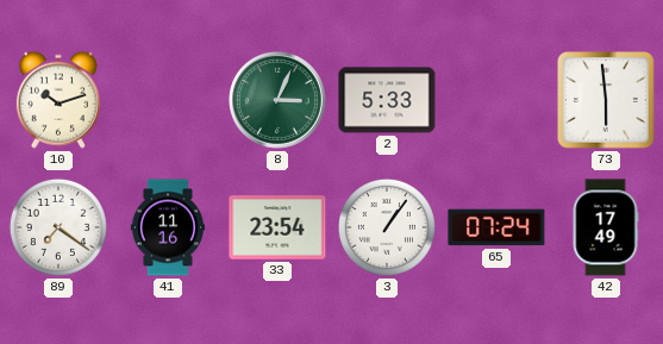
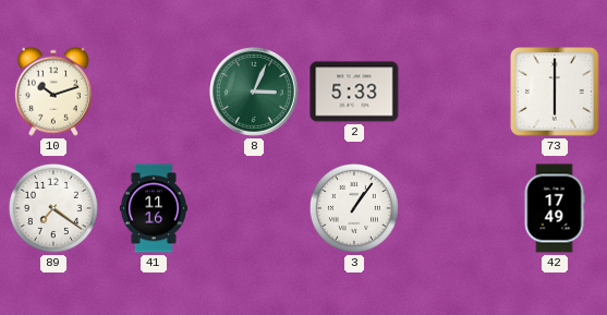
73: 5:59 -> 6:00
33: 23:54 -> none
65: 07:24 -> none
